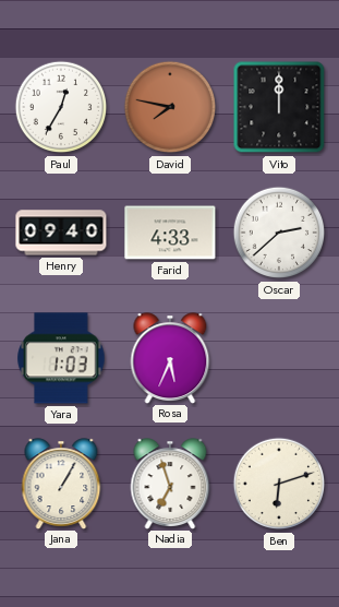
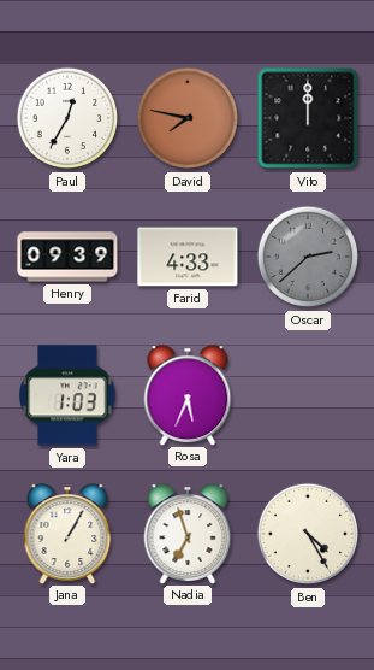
Henry: 09:40 -> 09:39
Oscar dial: white -> grey
Ben: 6:12 -> 4:25
